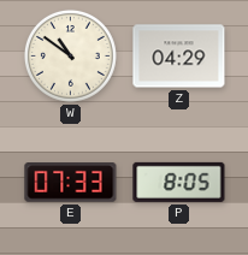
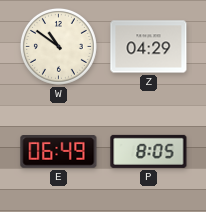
E: 07:33 -> 06:49
